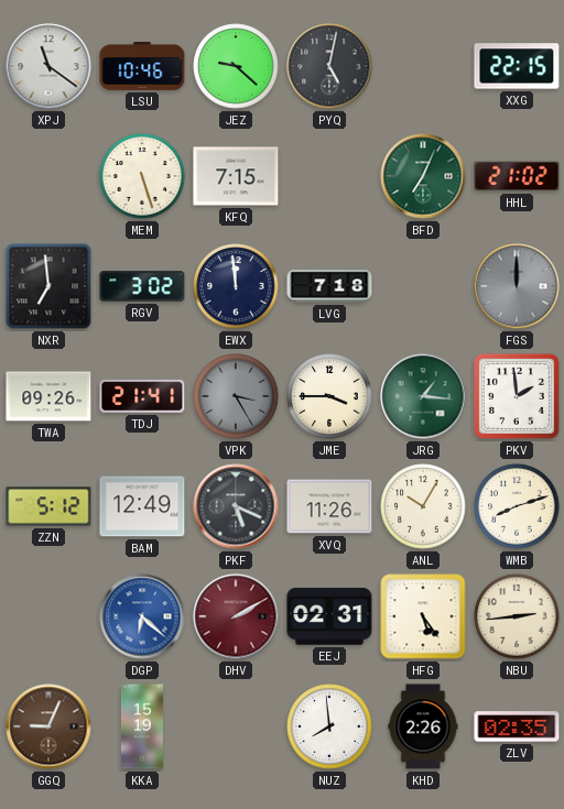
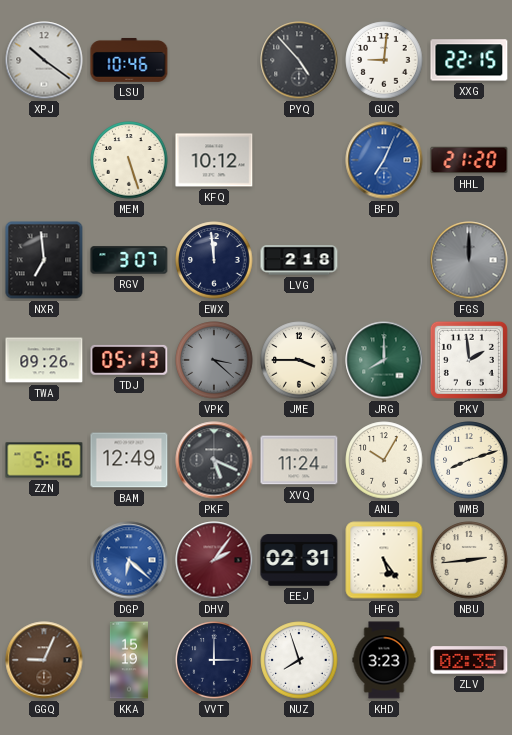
XPJ: 11:21 -> 10:21
JEZ: 9:22 -> none
PYQ: 5:02 -> 4:53
GUC: none -> 9:01
KFQ: 7:15 -> 10:12
BFD dial: green -> blue
HHL: 21:02 -> 21:20
RGV: 3:02 -> 3:07
LVG: 7:18 -> 2:18
TDJ: 21:41 -> 05:13
VPK: 3:25 -> 3:22
JRG: 1:16 -> 8:00
ZZN: 5:12 -> 5:16
XVQ: 11:26 -> 11:24
DHV: 2:10 -> 2:06
VVT: none -> 3:00
NUZ: 7:59 -> 7:57
KHD: 2:26 -> 3:23
